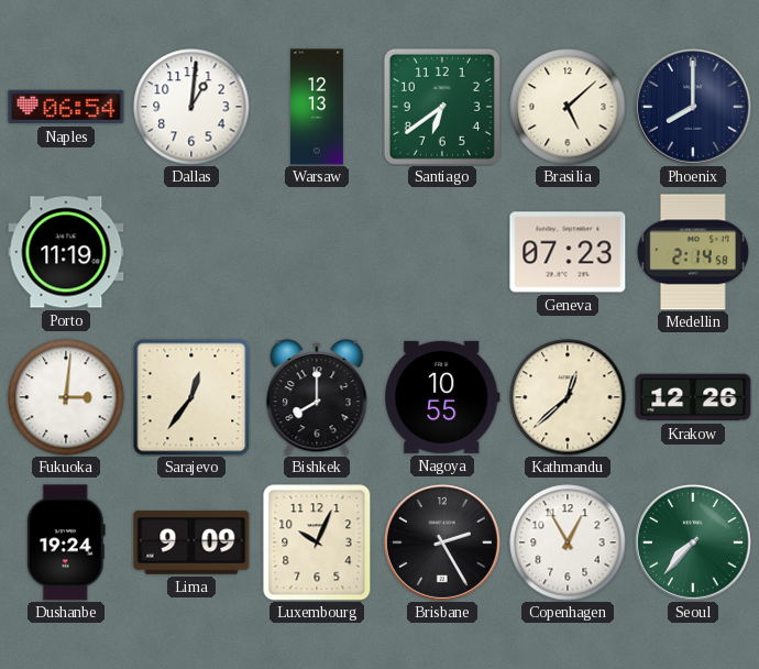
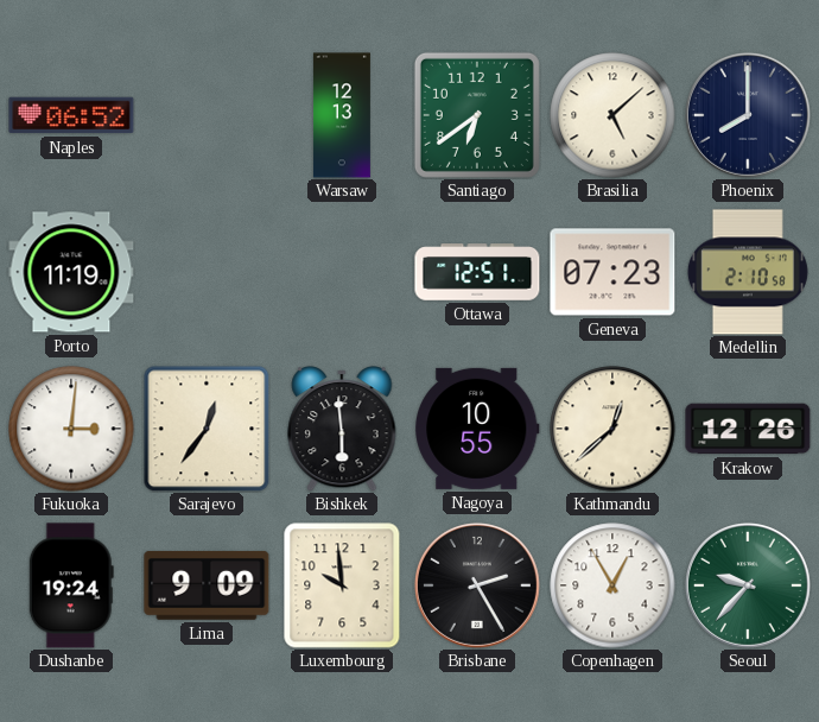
Naples: 06:54 -> 06:52
Dallas: 1:01 -> none
Ottawa: none -> 12:51
Medellin: 2:14 -> 2:10
Bishkek: 8:00 -> 5:59
Luxembourg: 10:04 -> 9:59
Seoul: 7:37 -> 9:37
